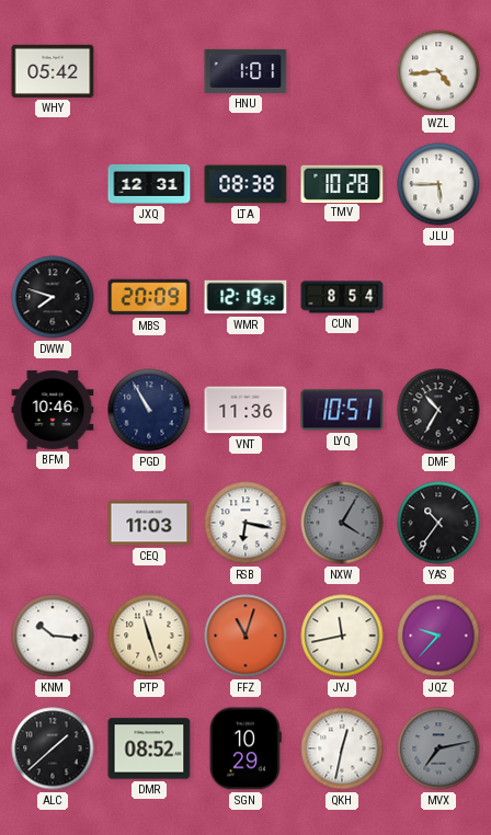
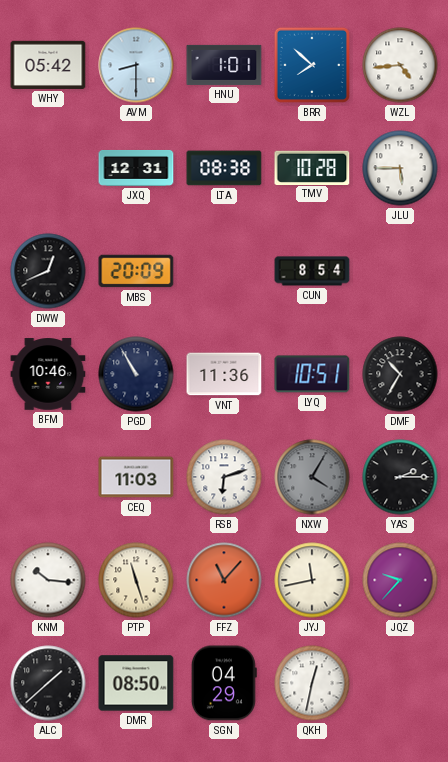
AVM: none -> 8:30
BRR: none -> 7:52
DWW: 7:48 -> 12:41
WMR: 12:19 -> none
RSB: 6:17 -> 6:12
YAS: 10:36 -> 2:15
FFZ: 11:03 -> 11:07
DMR: 08:52 -> 08:50
SGN: 10:29 -> 04:29
MVX: 7:13 -> none
